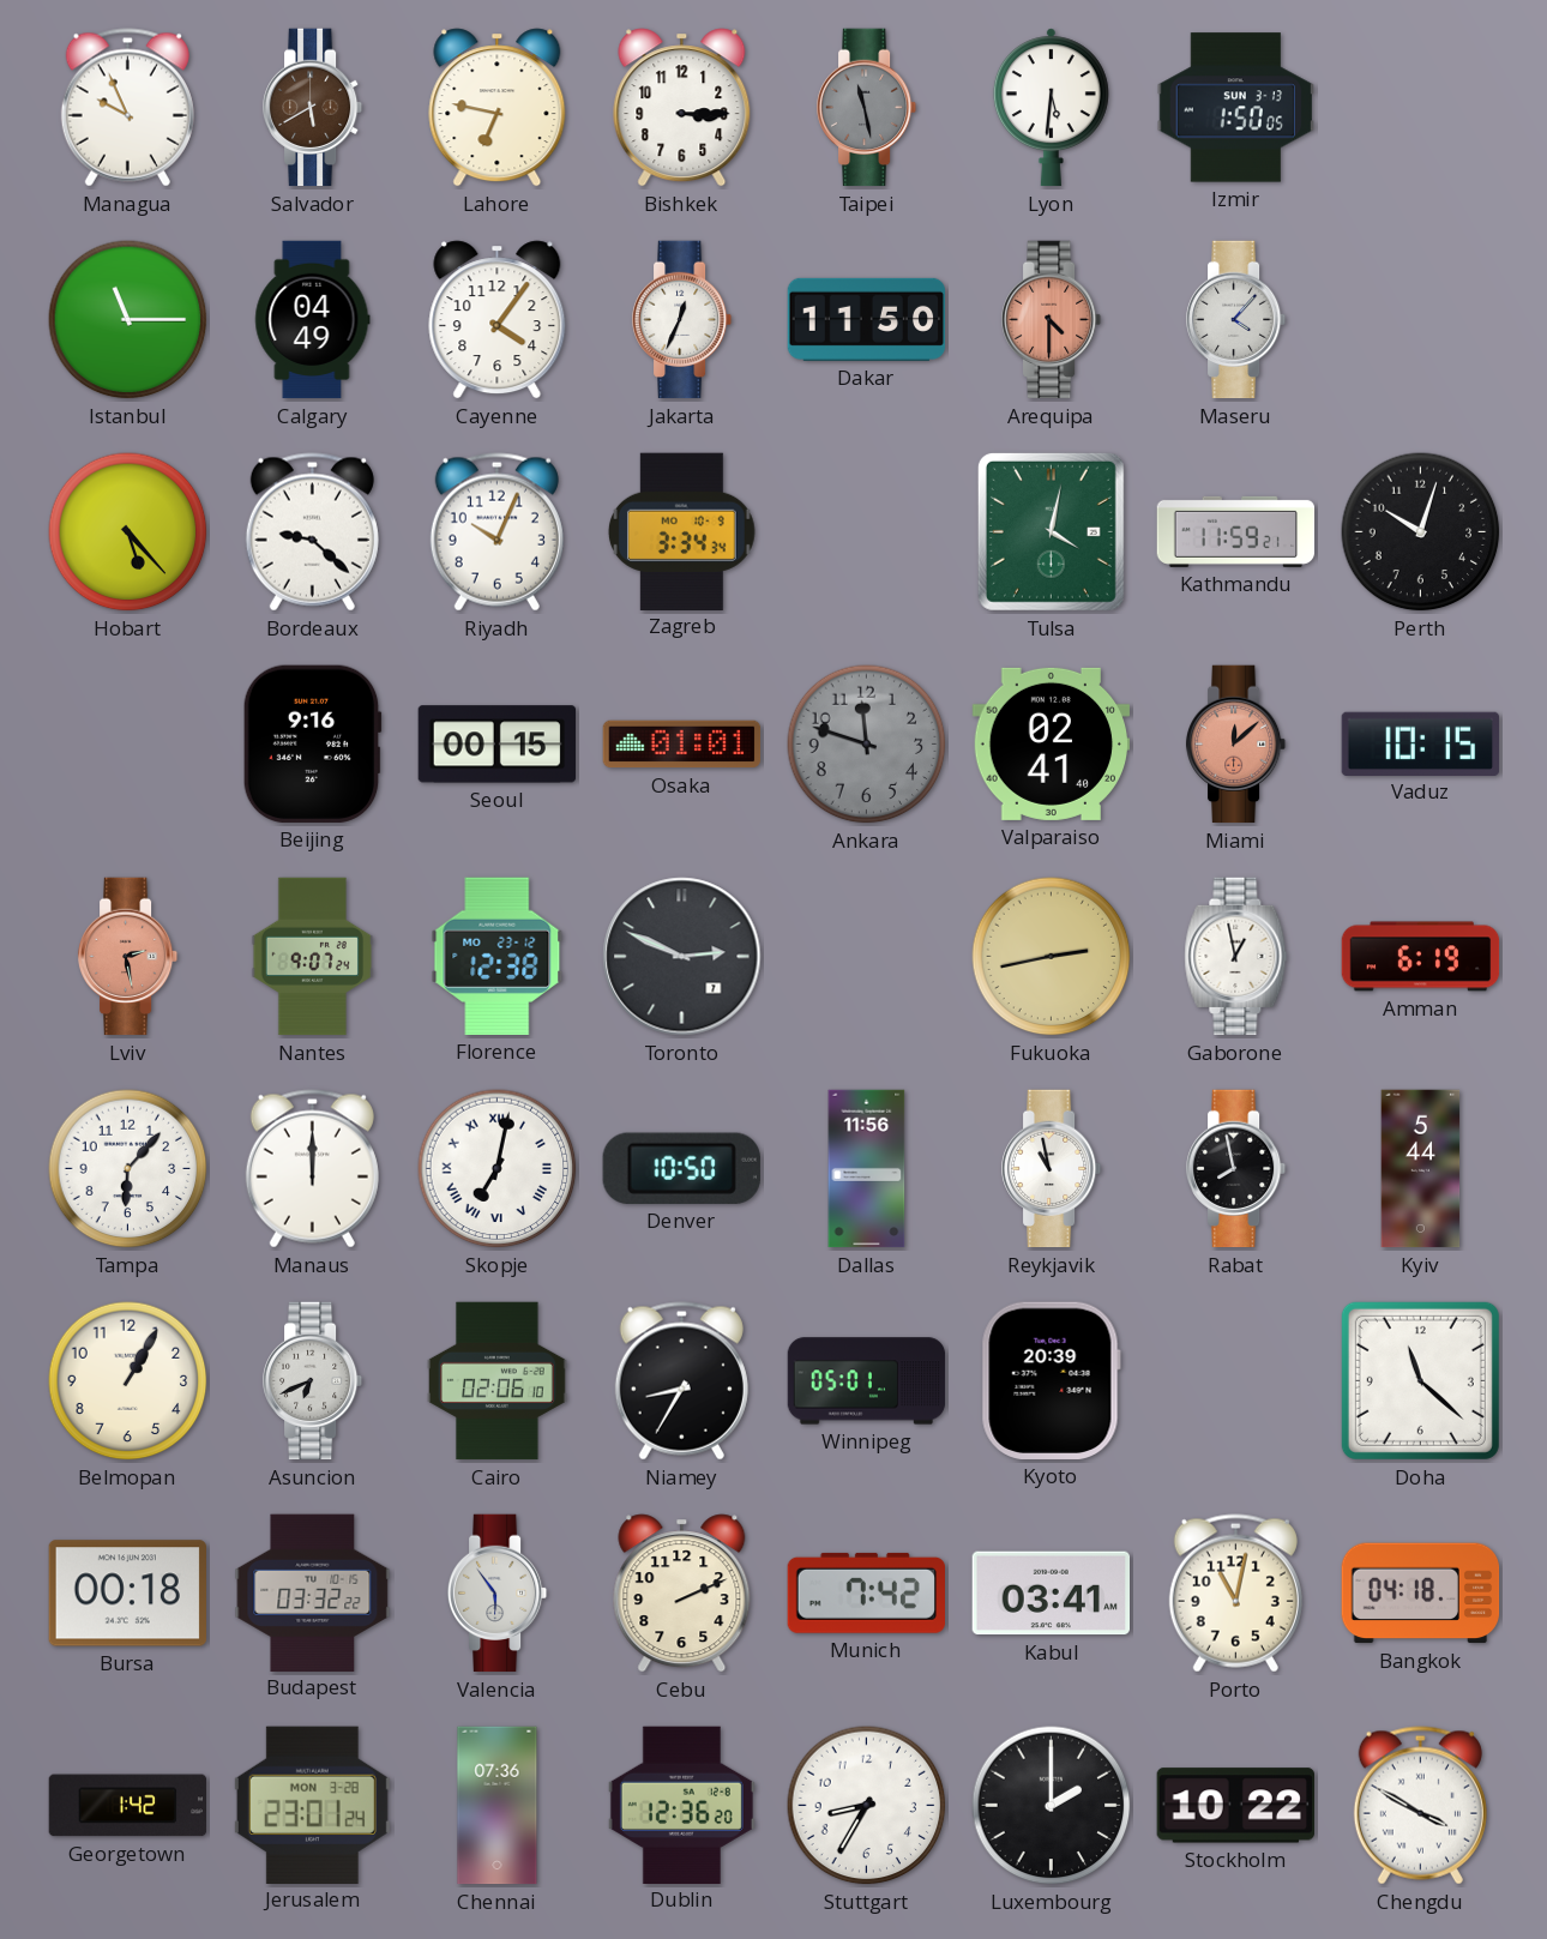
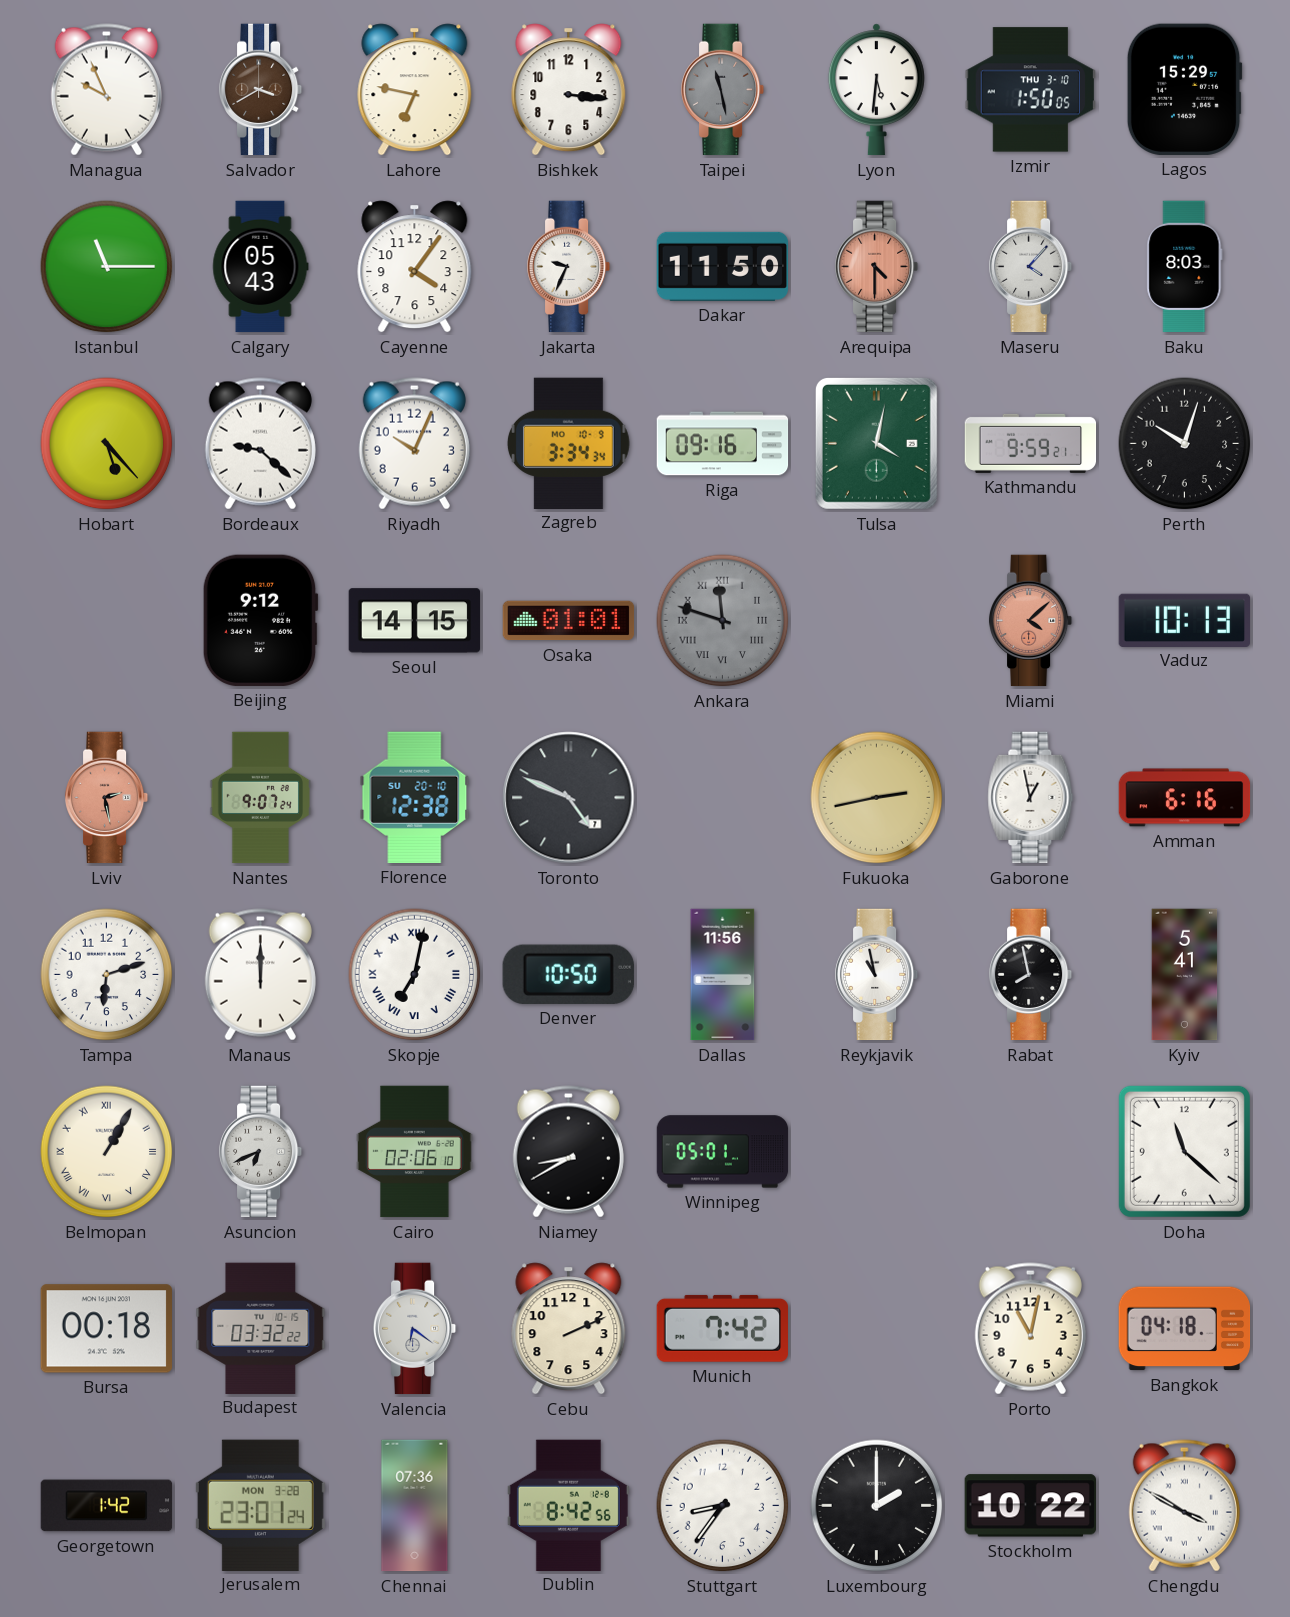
Salvador: 5:40 -> 3:40
Bishkek: 3:15 -> 3:16
Izmir date: SUN 3-13 -> THU 3-10
Lagos: none -> 15:29
Calgary: 04:49 -> 05:43
Jakarta: 12:34 -> 9:34
Baku: none -> 8:03
Riga: none -> 09:16
Kathmandu: 11:59 -> 9:59
Beijing: 9:16 -> 9:12
Seoul: 00:15 -> 14:15
Ankara numerals: Arabic -> Roman
Valparaiso: 02:41 -> none
Miami: 12:08 -> 4:08
Vaduz: 10:15 -> 10:13
Florence date: MO 23-12 -> SU 20-10
Toronto: 2:49 -> 4:49
Amman: 6:19 -> 6:16
Tampa: 6:07 -> 6:12
Kyiv: 5:44 -> 5:41
Belmopan numerals: Arabic -> Roman
Niamey: 8:35 -> 8:40
Kyoto: 20:39 -> none
Valencia: 5:54 -> 6:21
Kabul: 03:41 -> none
Dublin: 12:36 -> 8:42
Stuttgart: 8:35 -> 8:36
